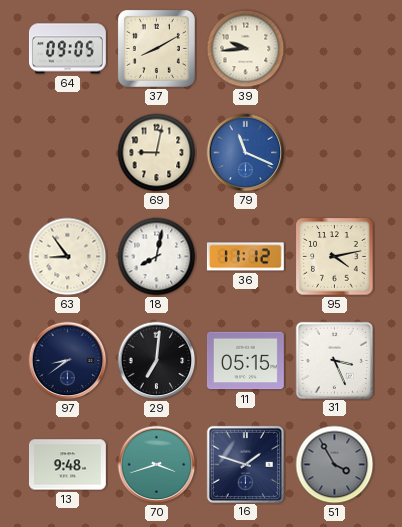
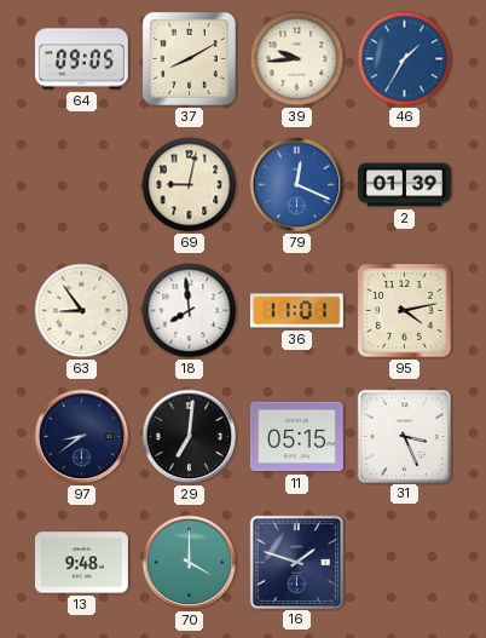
46: none -> 1:35
79: 11:19 -> 12:19
2: none -> 01:39
18: 8:02 -> 7:59
36: 11:12 -> 11:01
70: 3:42 -> 4:00
51: 3:55 -> none
